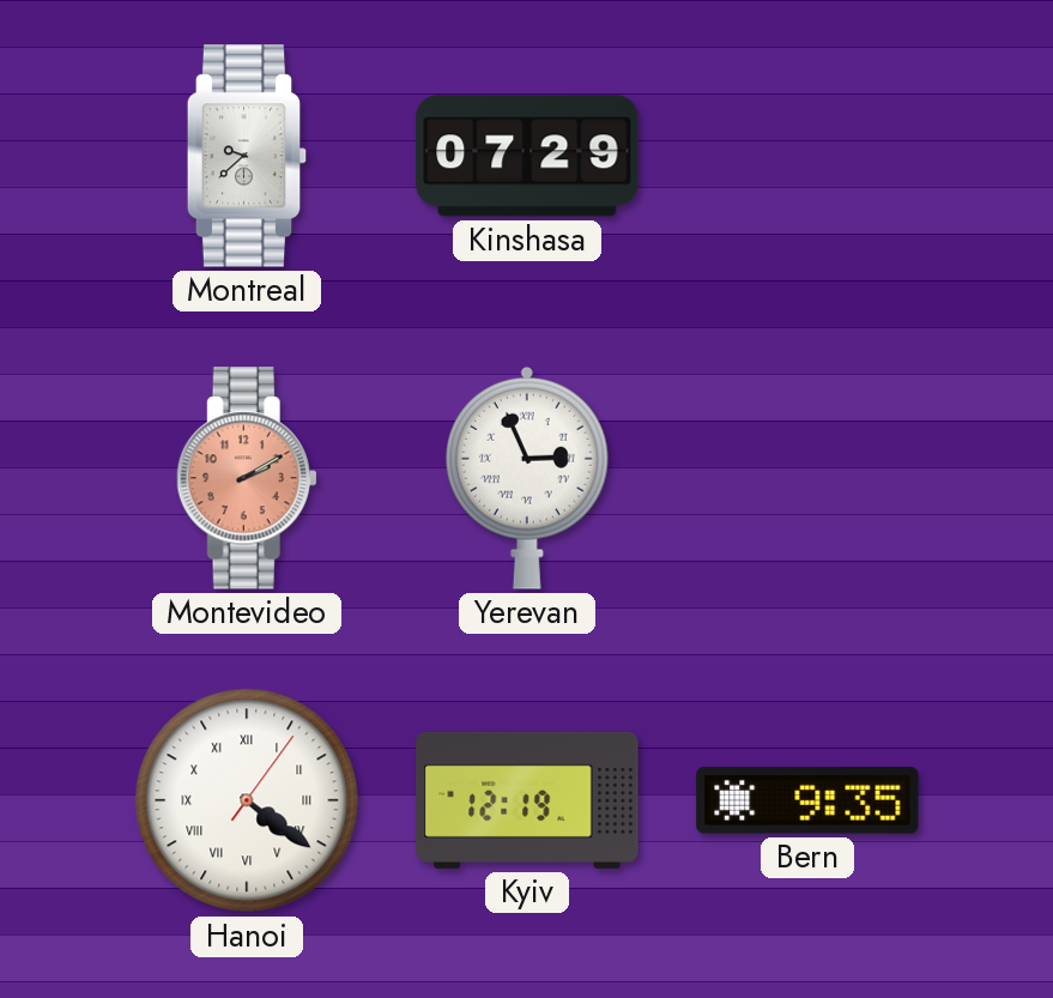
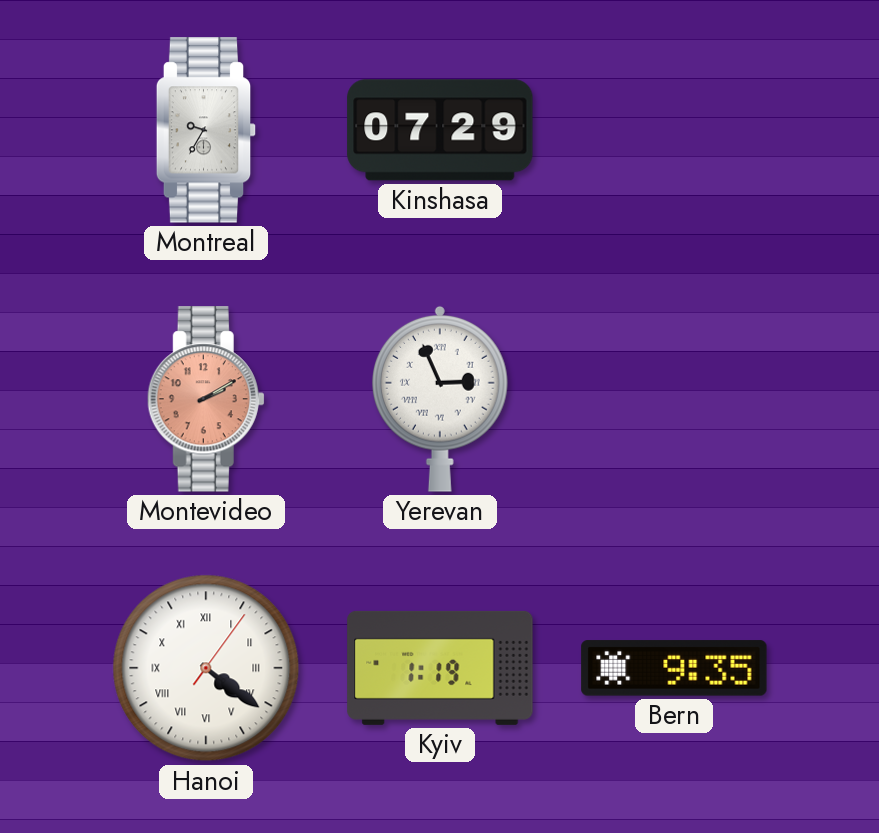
Montreal: 9:38 -> 9:35
Kyiv: 12:19 -> 1:19
